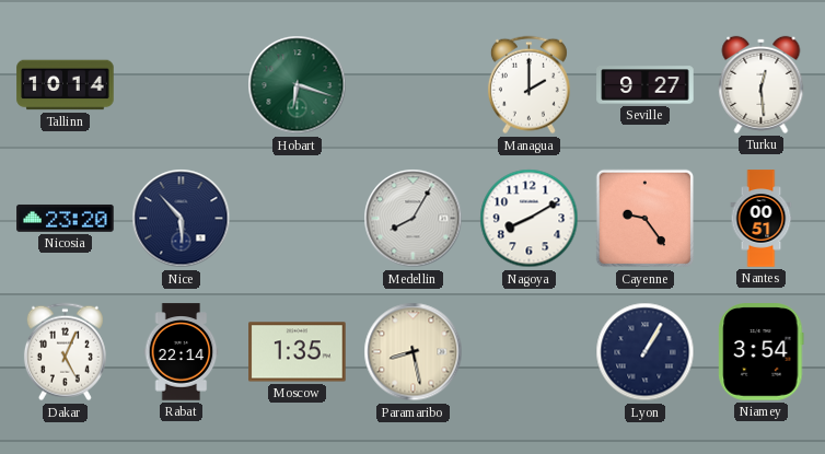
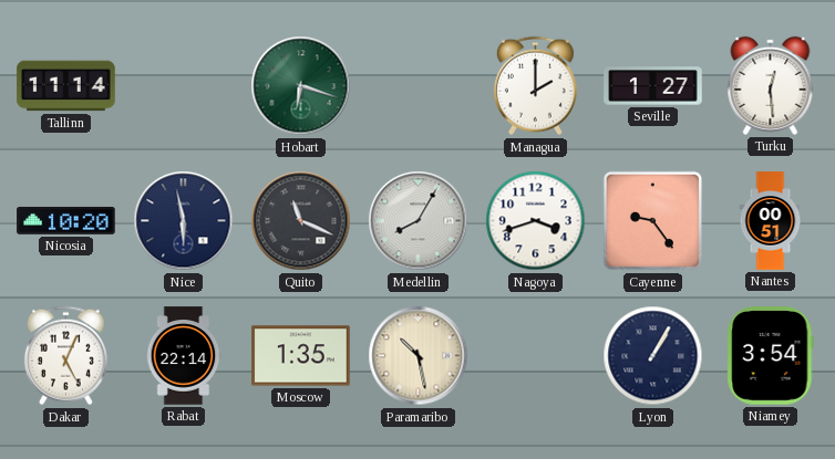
Tallinn: 10:14 -> 11:14
Seville: 9:27 -> 1:27
Nicosia: 23:20 -> 10:20
Nice: 5:53 -> 5:58
Quito: none -> 11:19
Nagoya: 8:10 -> 3:42
Paramaribo: 8:28 -> 10:28
